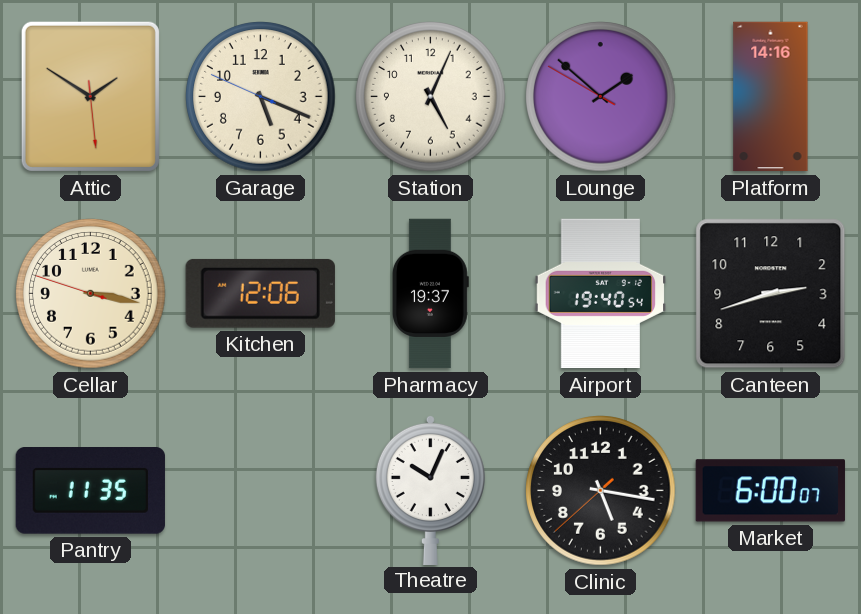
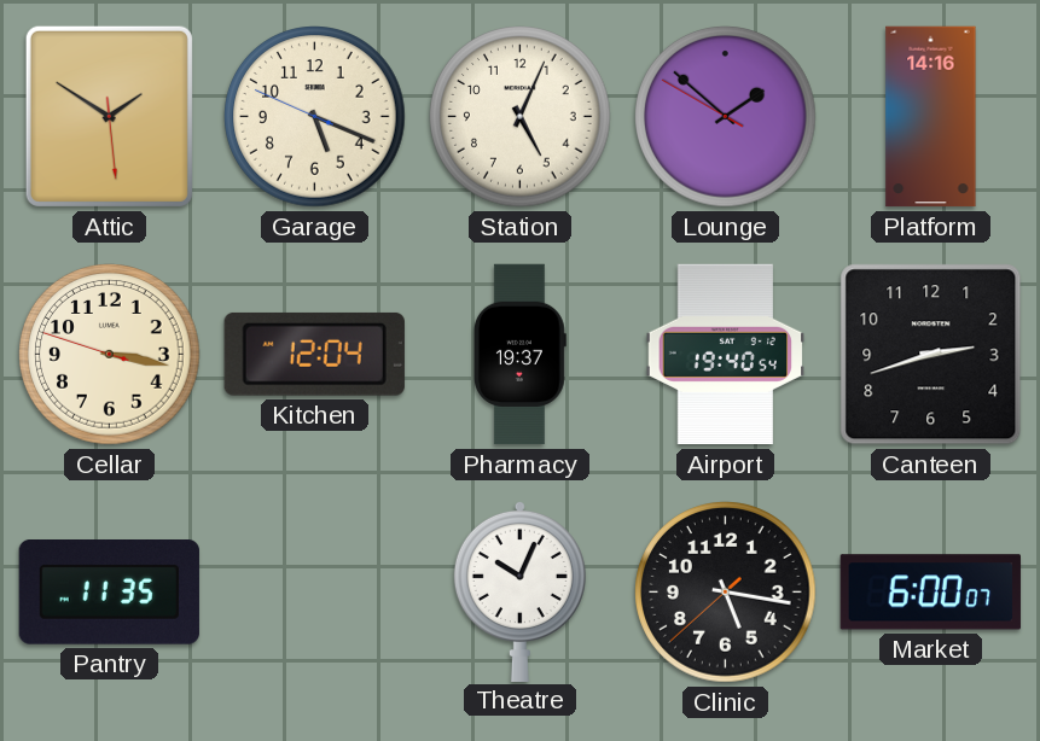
Kitchen: 12:06 -> 12:04
